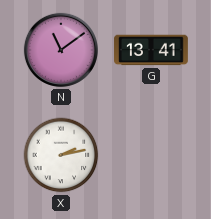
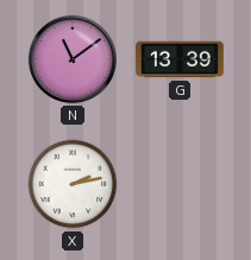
G: 13:41 -> 13:39
